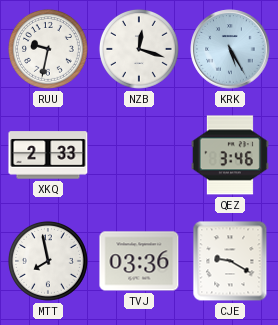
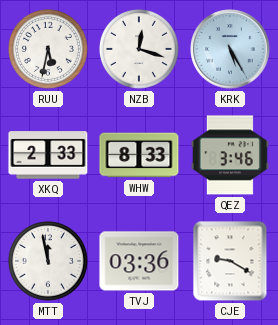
RUU: 9:32 -> 5:32
WHW: none -> 8:33
MTT: 7:58 -> 11:58
